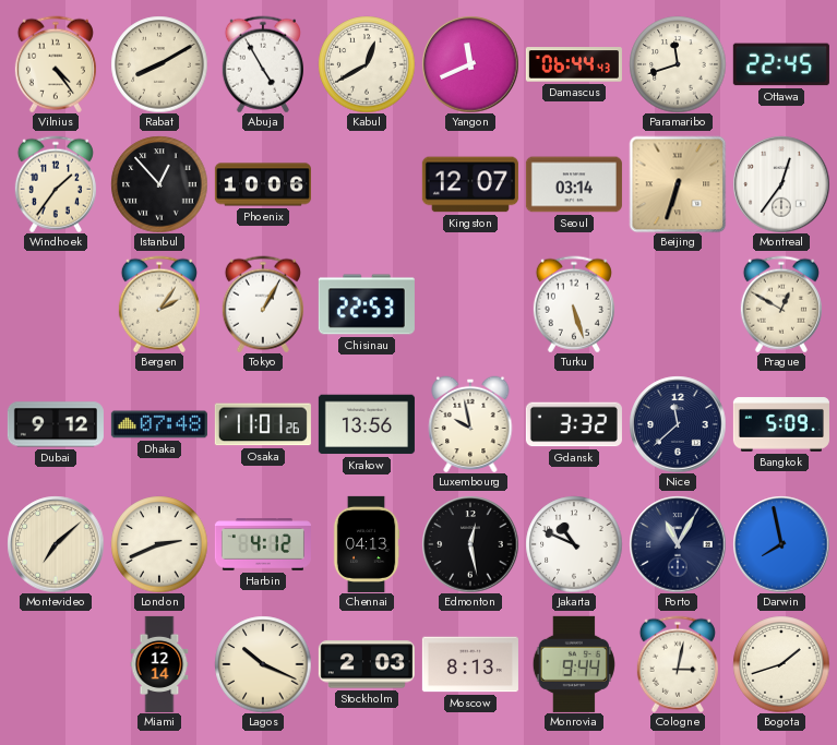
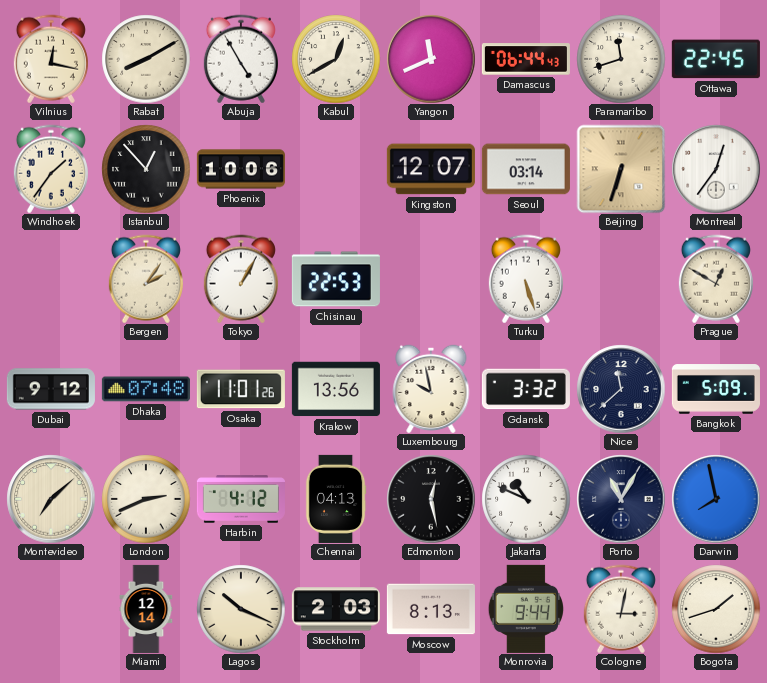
Vilnius: 4:24 -> 12:17
